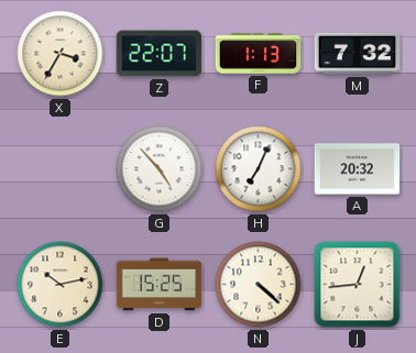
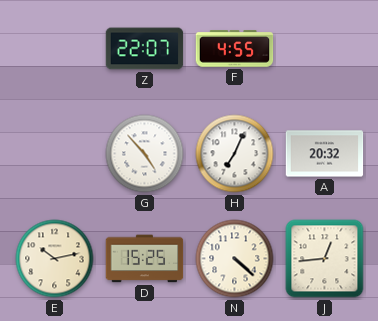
X: 3:35 -> none
F: 1:13 -> 4:55
M: 7:32 -> none
